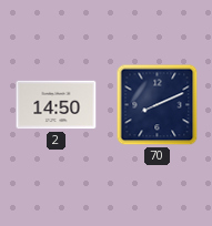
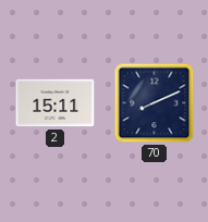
2: 14:50 -> 15:11
